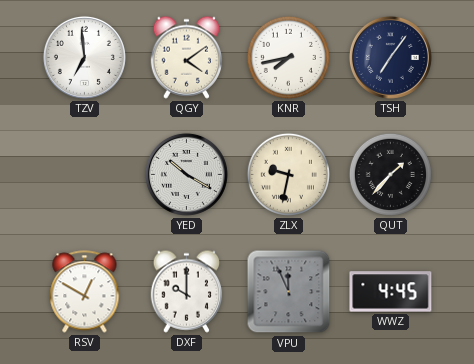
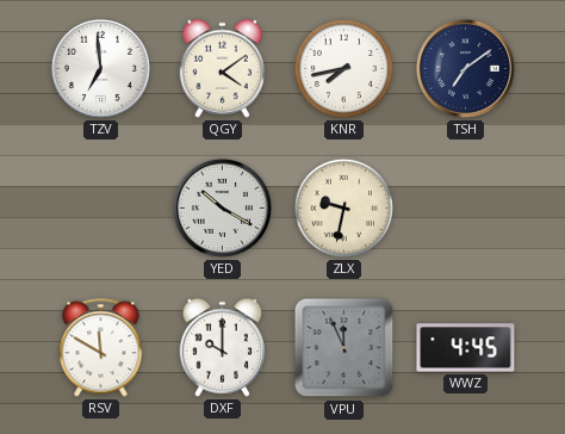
TSH: 7:06 -> 7:09
QUT: 1:37 -> none
RSV: 12:50 -> 11:50
